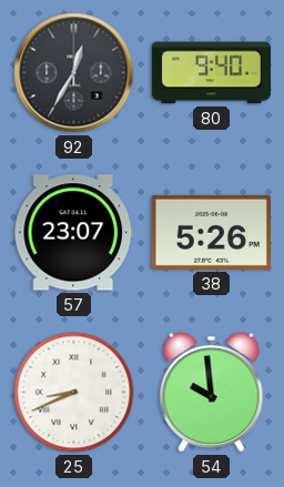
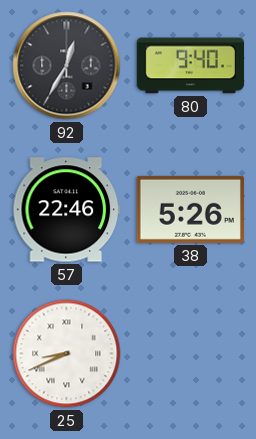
57: 23:07 -> 22:46
54: 9:59 -> none
